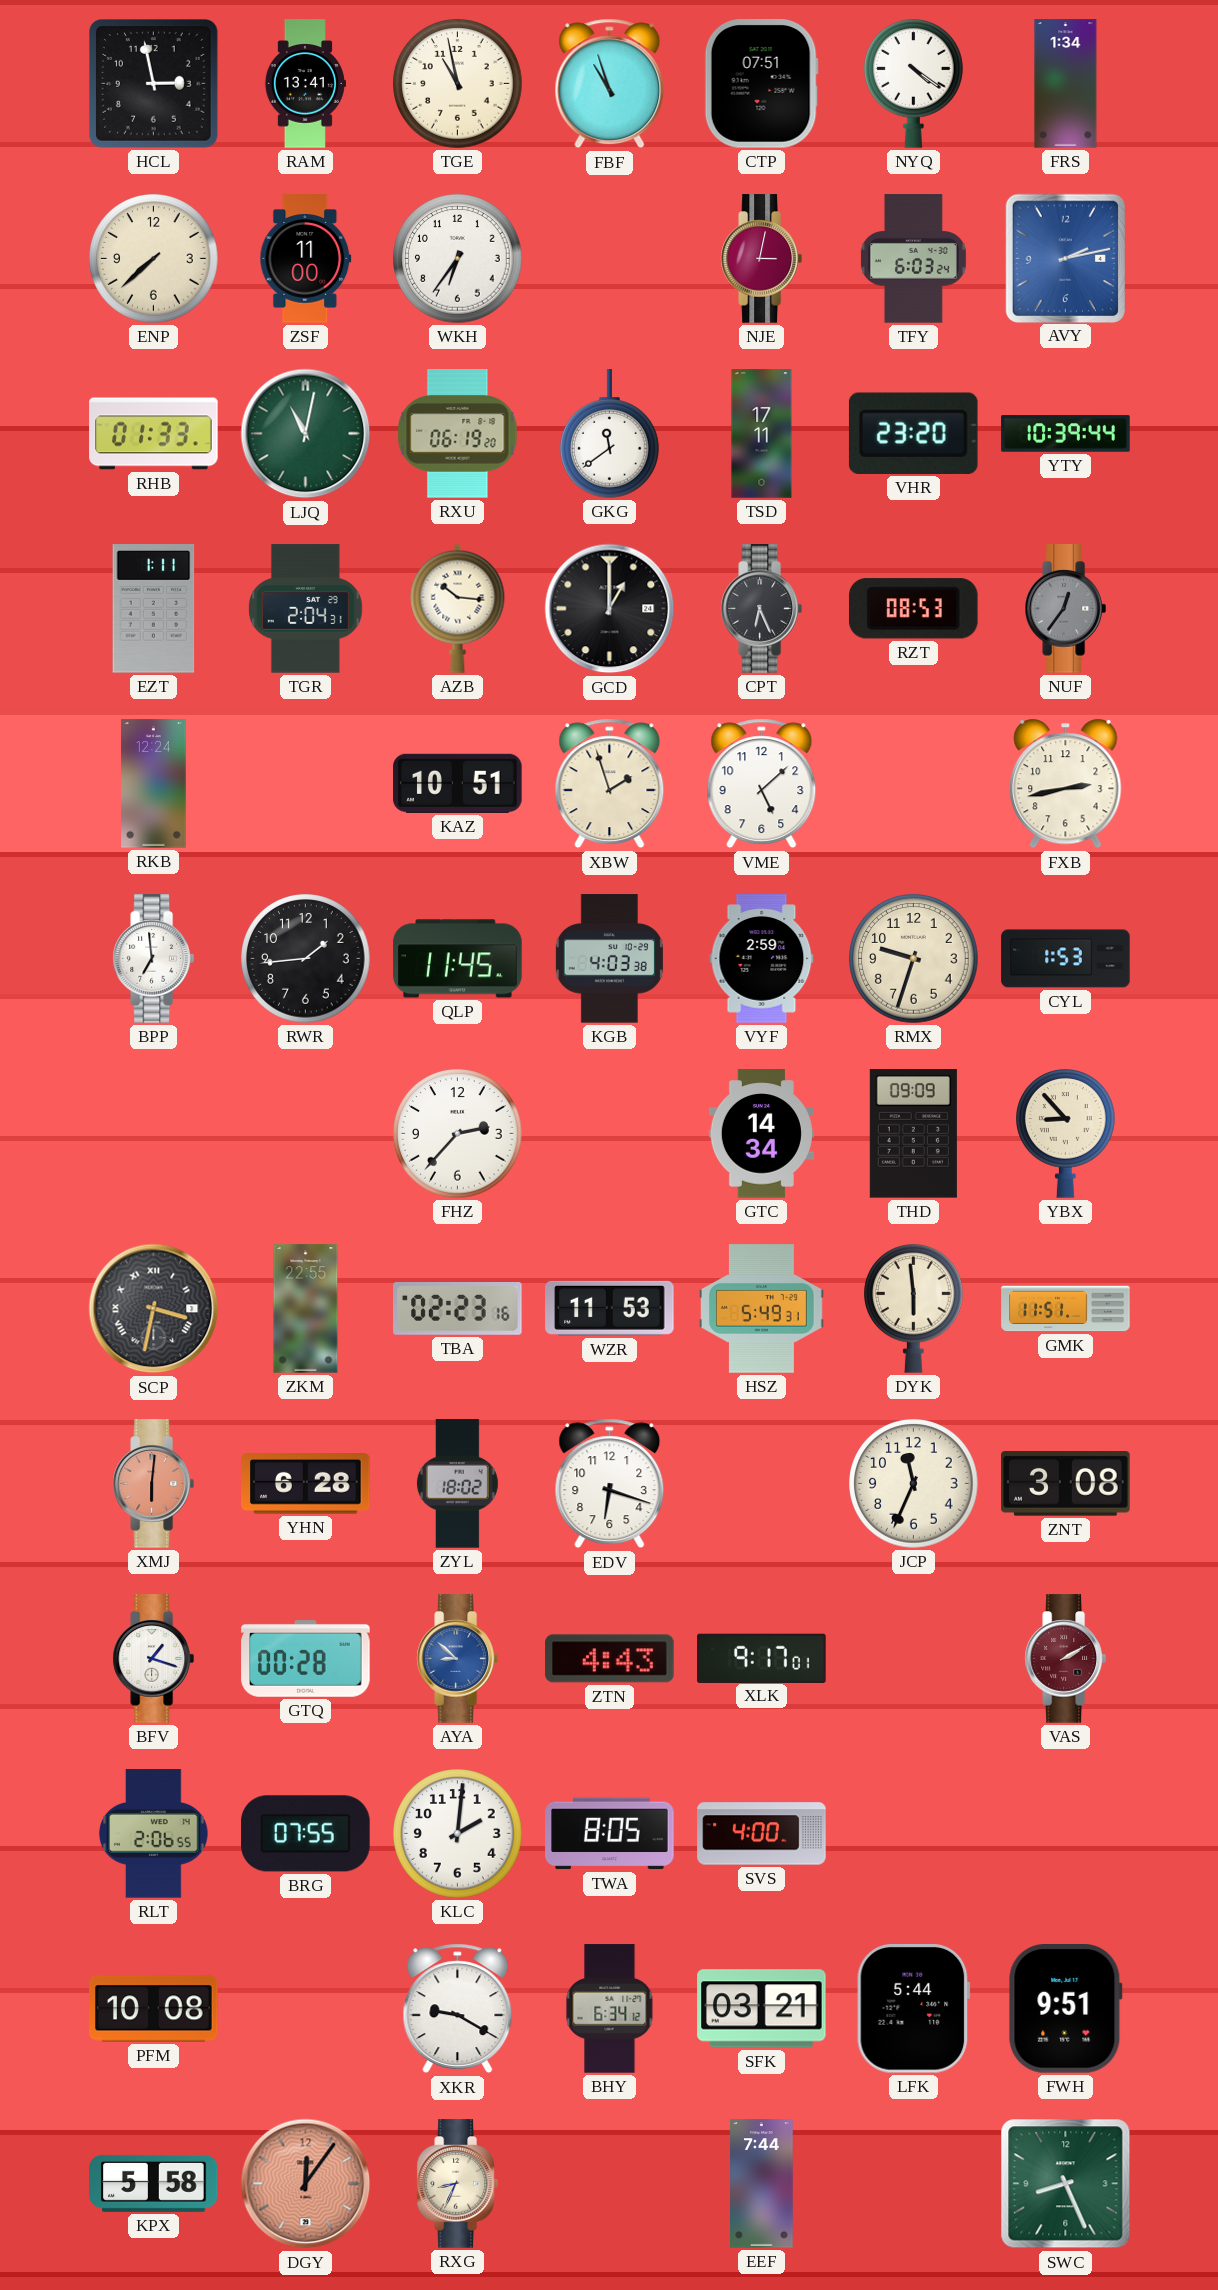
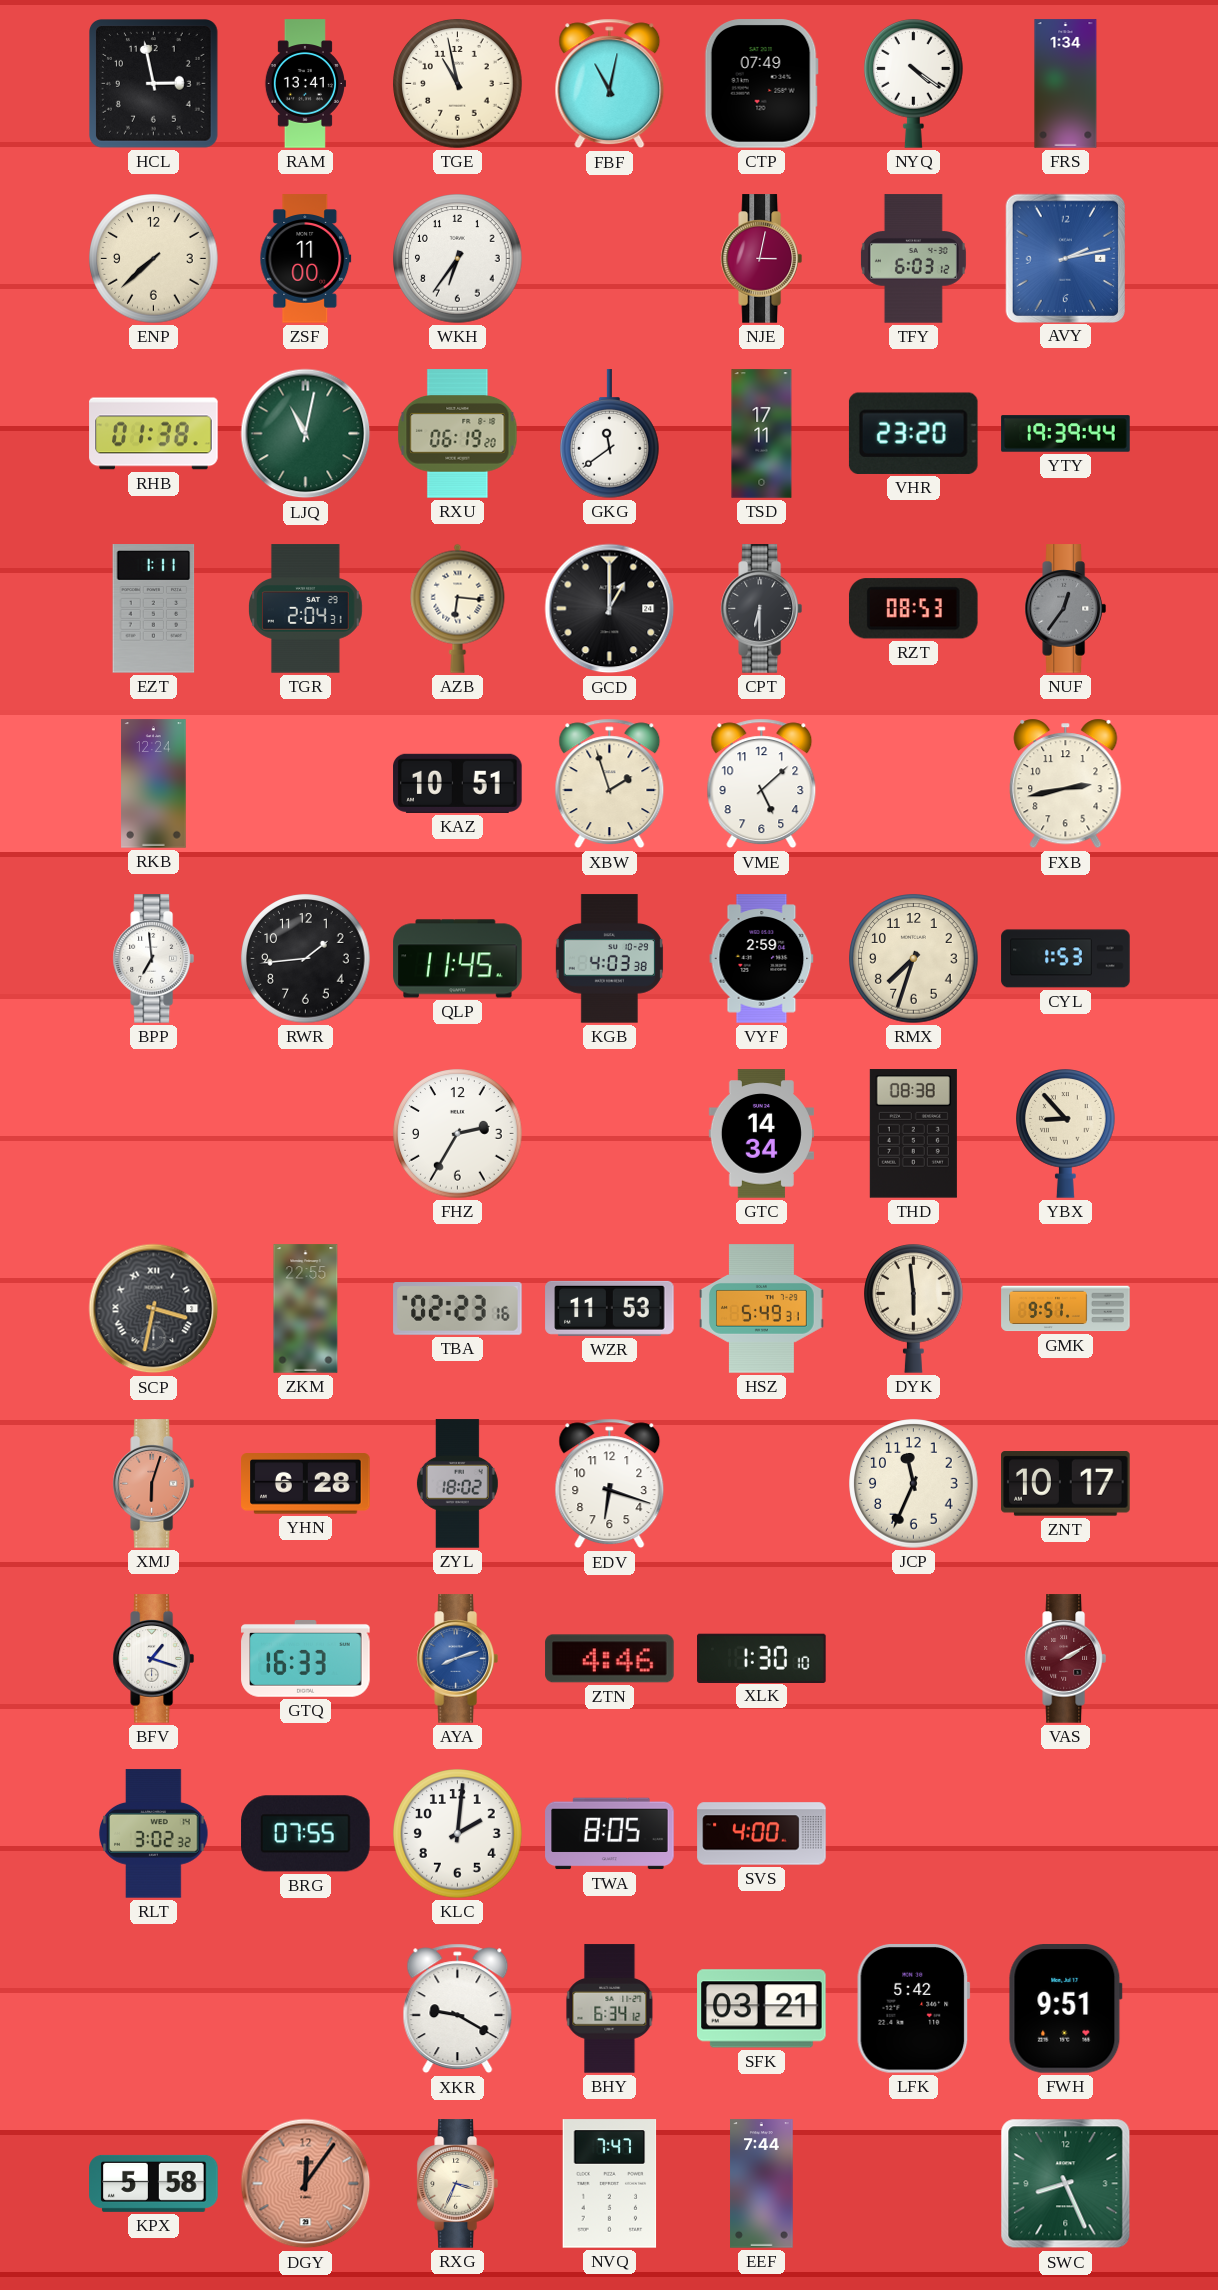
FBF: 10:57 -> 11:02
CTP: 07:51 -> 07:49
TFY: 6:03:24 -> 6:03:12
RHB: 01:33 -> 01:38
YTY: 10:39 -> 19:39
AZB: 10:16 -> 6:16
CPT: 6:26 -> 6:30
RMX: 9:33 -> 7:33
FHZ: 2:37 -> 2:35
THD: 09:09 -> 08:38
GMK: 11:51 -> 9:51
XMJ: 6:01 -> 6:03
ZNT: 3:08 -> 10:17
GTQ: 00:28 -> 16:33
AYA: 8:52 -> 8:12
ZTN: 4:43 -> 4:46
XLK: 9:17 -> 1:30
RLT: 2:06 -> 3:02
PFM: 10:08 -> none
LFK: 5:44 -> 5:42
RXG: 8:34 -> 3:34
NVQ: none -> 7:47
